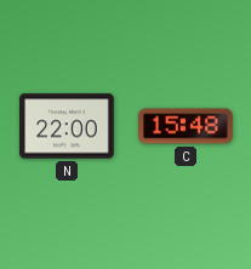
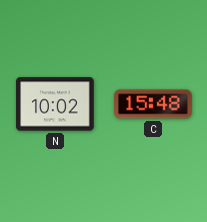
N: 22:00 -> 10:02
